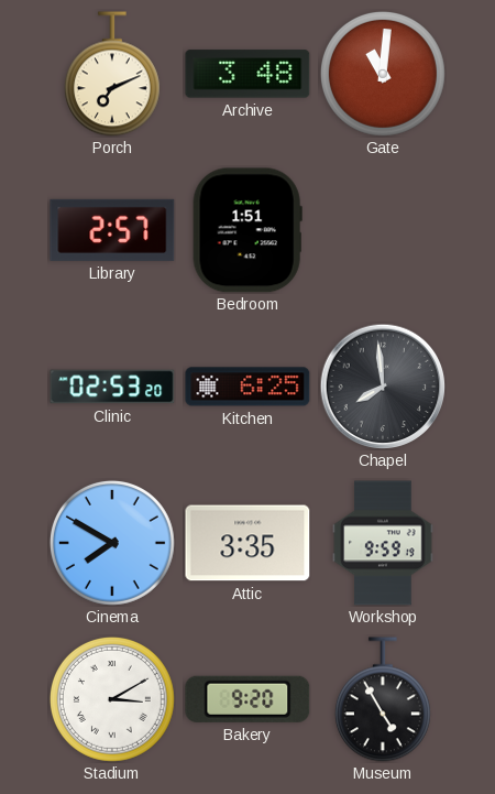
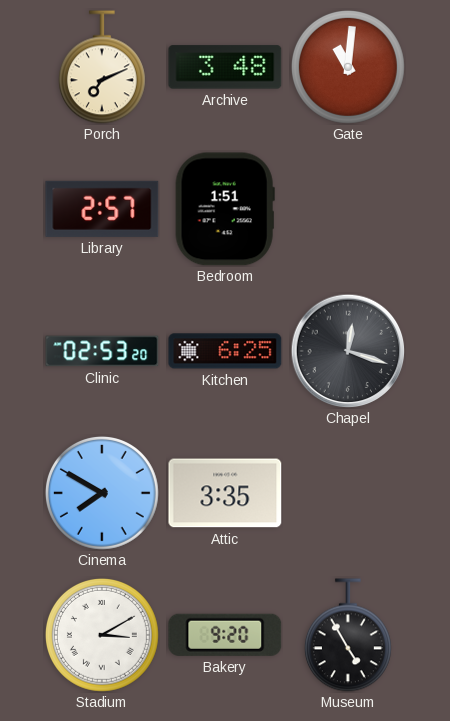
Chapel: 7:59 -> 12:18
Workshop: 9:59 -> none
